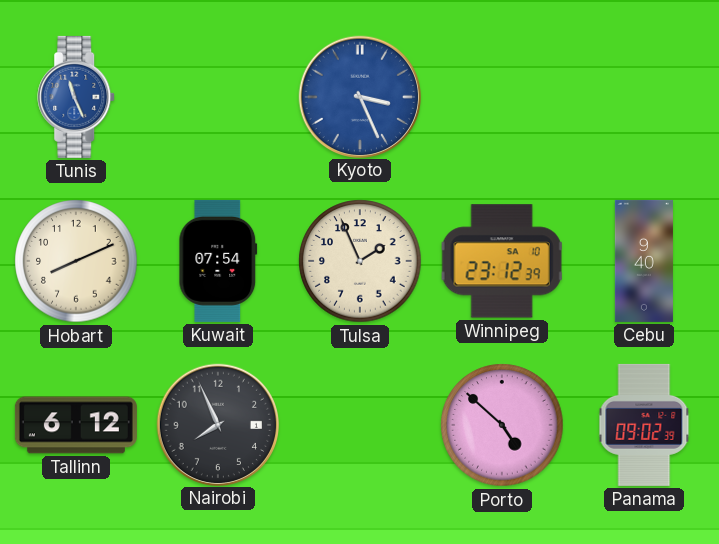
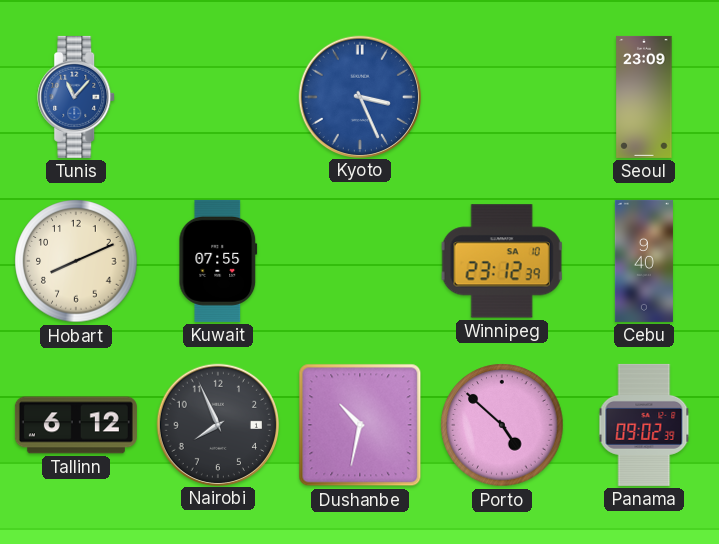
Tunis: 11:26 -> 11:07
Seoul: none -> 23:09
Kuwait: 07:54 -> 07:55
Tulsa: 1:56 -> none
Dushanbe: none -> 10:32
